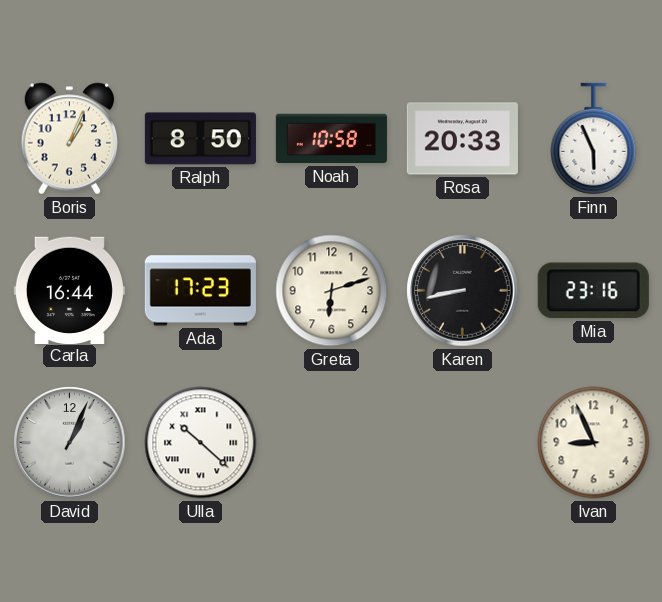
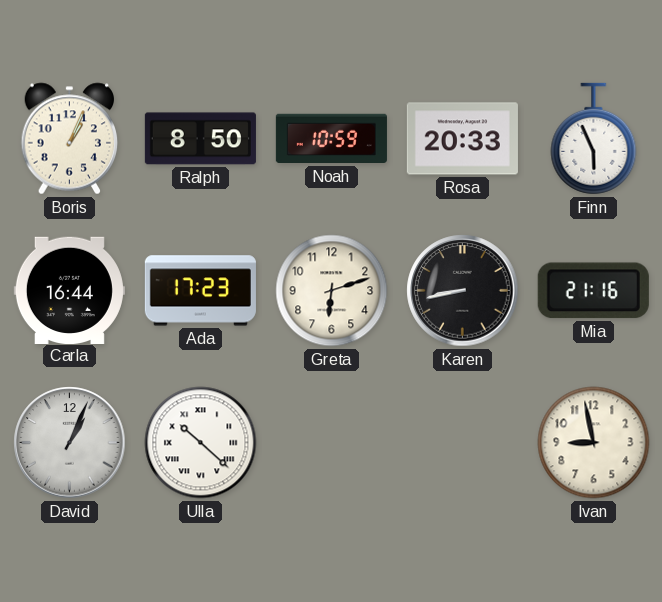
Noah: 10:58 -> 10:59
Mia: 23:16 -> 21:16
Ivan: 8:56 -> 8:58
